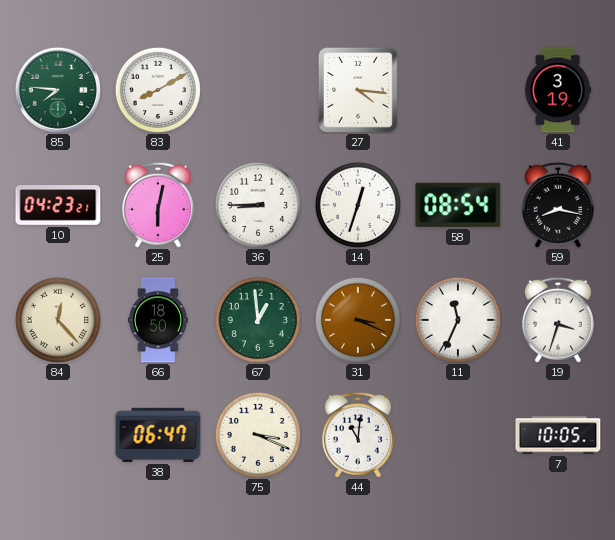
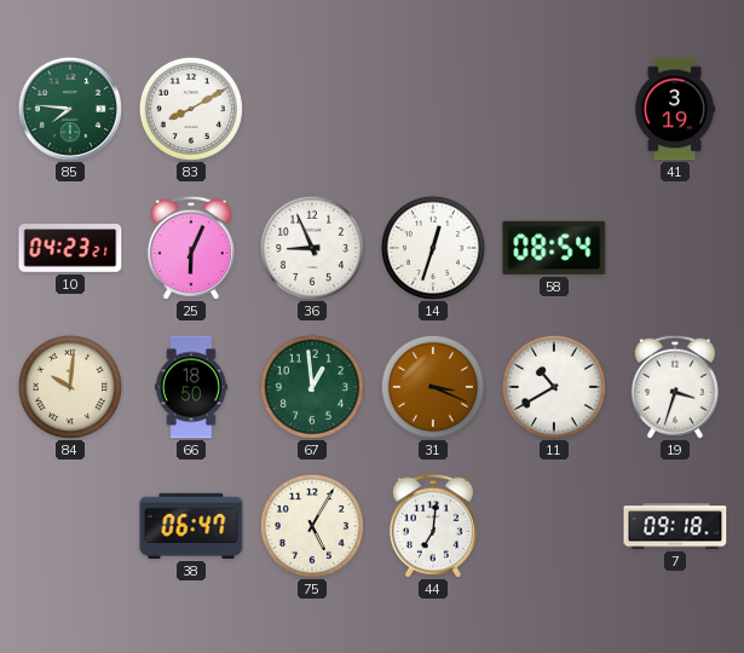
27: 4:16 -> none
25: 6:02 -> 6:04
36: 8:45 -> 8:56
59: 8:17 -> none
84: 12:23 -> 10:01
11: 11:34 -> 10:40
75: 3:19 -> 5:05
44: 11:01 -> 7:01
7: 10:05 -> 09:18
